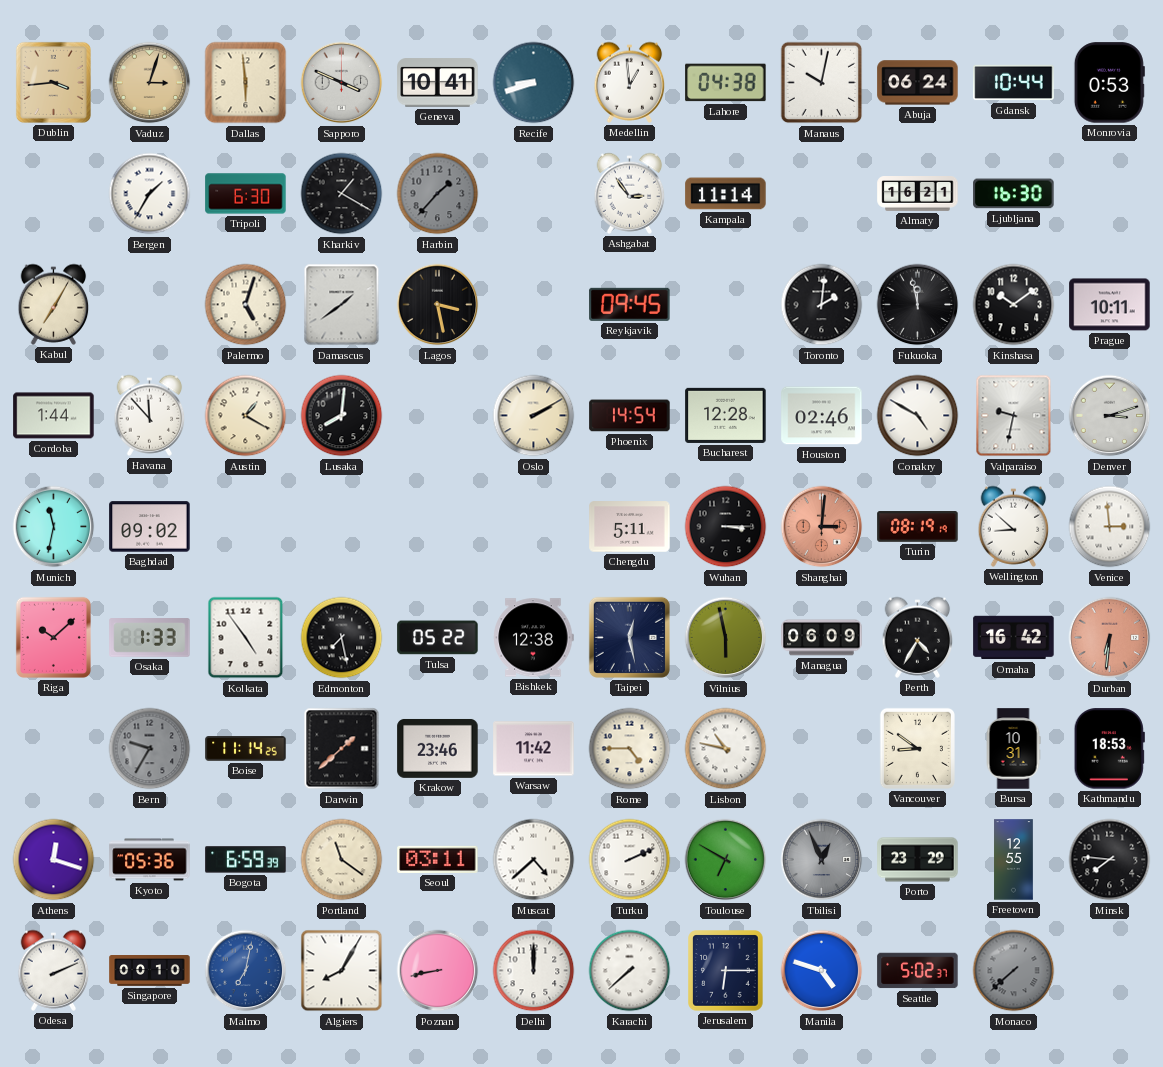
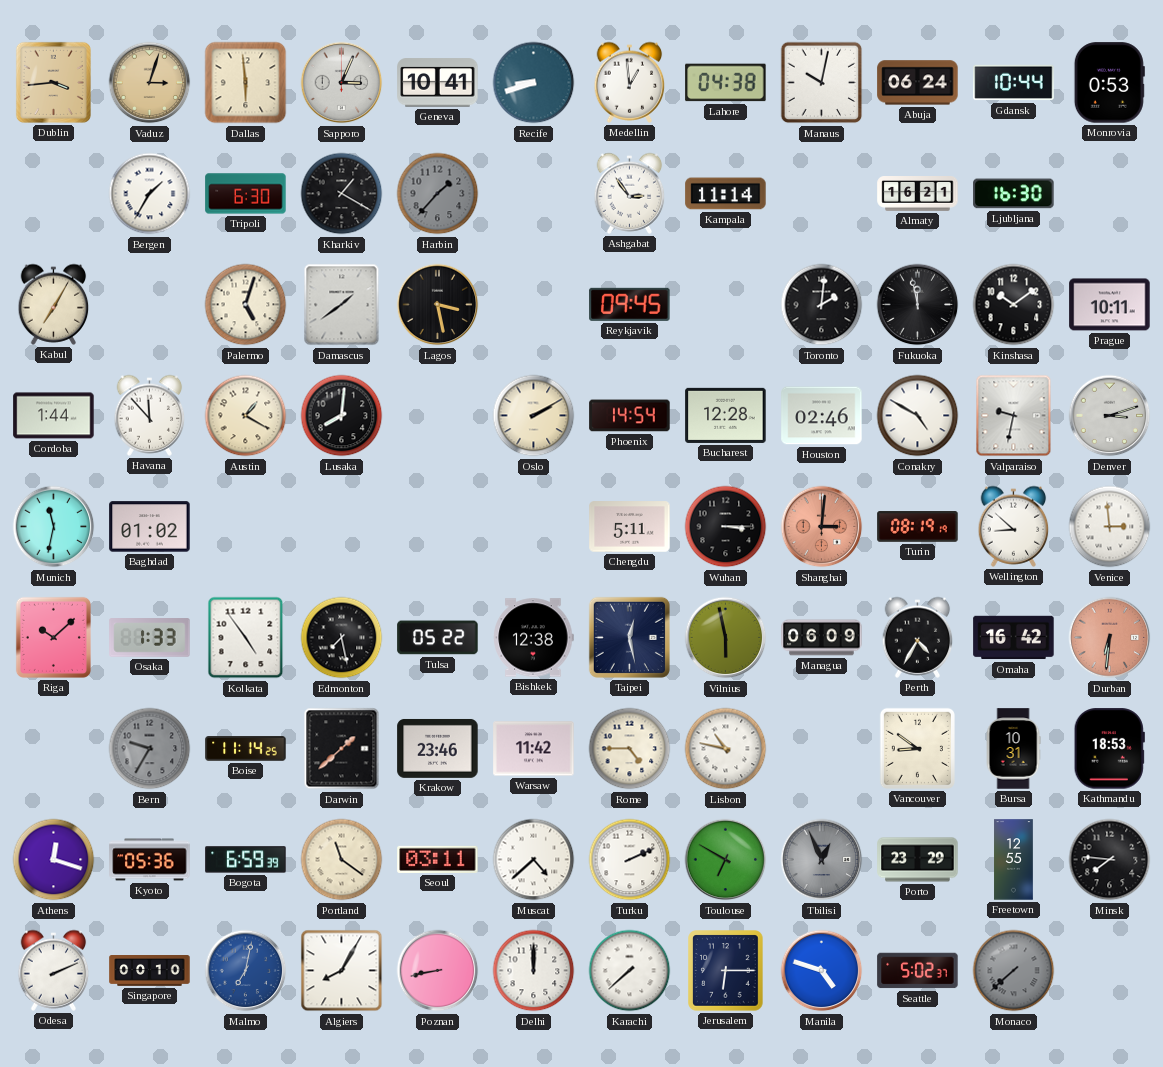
Sapporo: 3:49 -> 3:04
Baghdad: 09:02 -> 01:02
